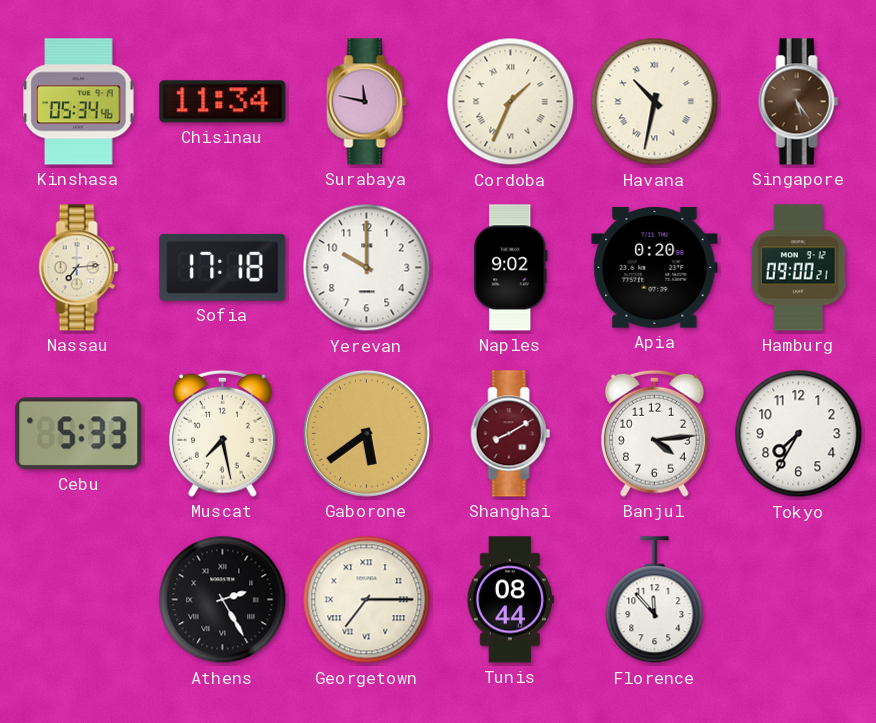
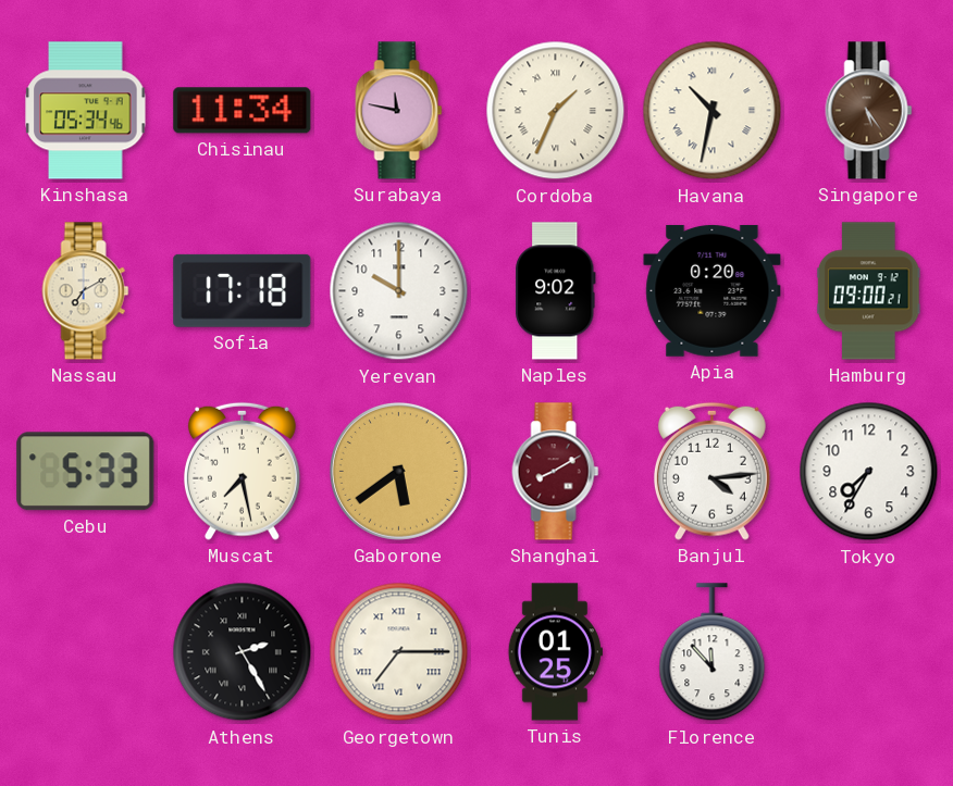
Nassau: 7:14 -> 7:10
Tunis: 08:44 -> 01:25
